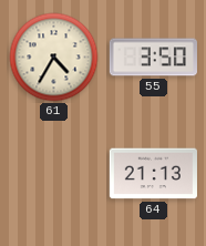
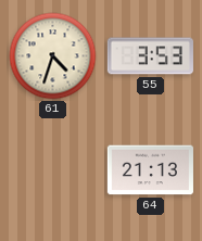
61: 4:35 -> 4:33
55: 3:50 -> 3:53
